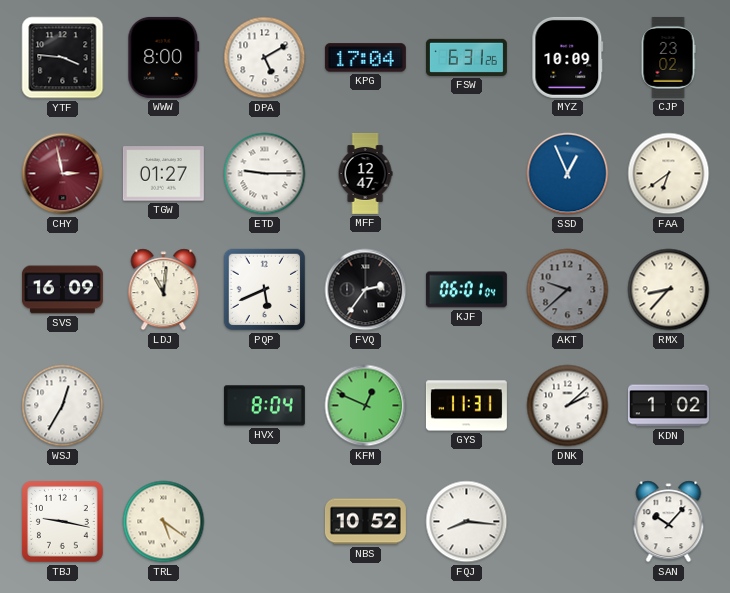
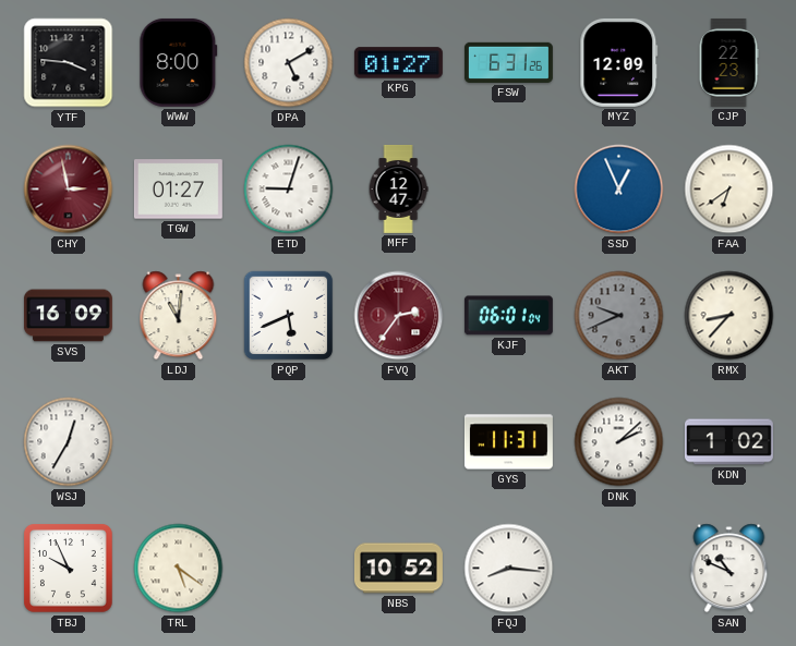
KPG: 17:04 -> 01:27
MYZ: 10:09 -> 12:09
CJP: 23:02 -> 22:23
ETD: 9:15 -> 9:03
FVQ dial: black -> burgundy
AKT: 9:38 -> 9:41
HVX: 8:04 -> none
KFM: 12:49 -> none
TBJ: 9:17 -> 9:56
SAN: 10:07 -> 10:49
